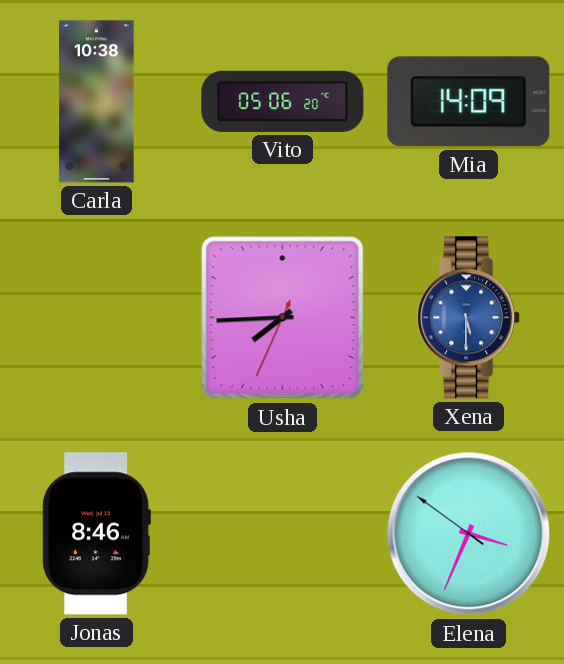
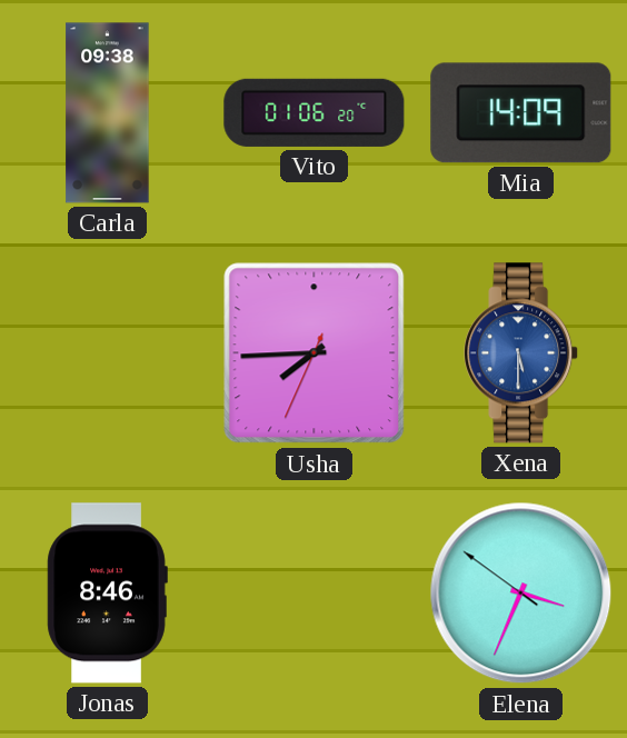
Carla: 10:38 -> 09:38
Vito: 05:06 -> 01:06
